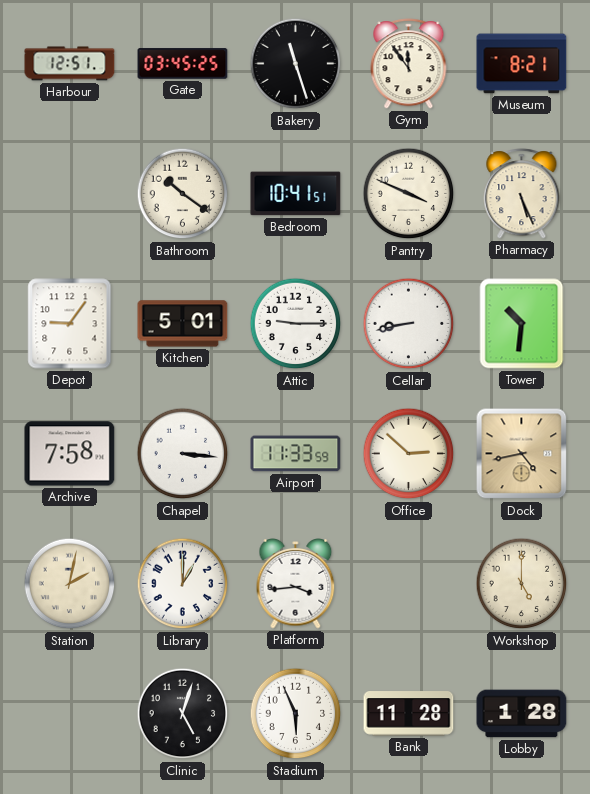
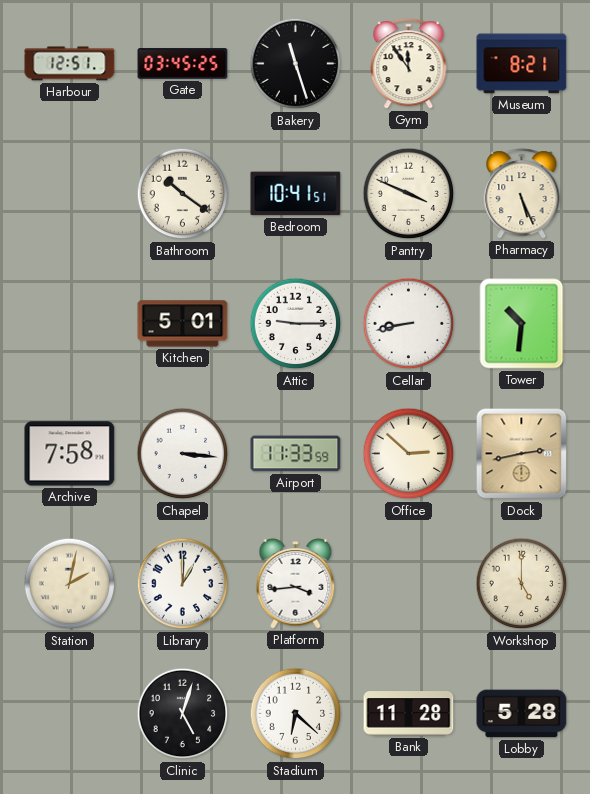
Depot: 9:06 -> none
Dock: 4:43 -> 2:43
Stadium: 5:56 -> 6:22
Lobby: 1:28 -> 5:28
